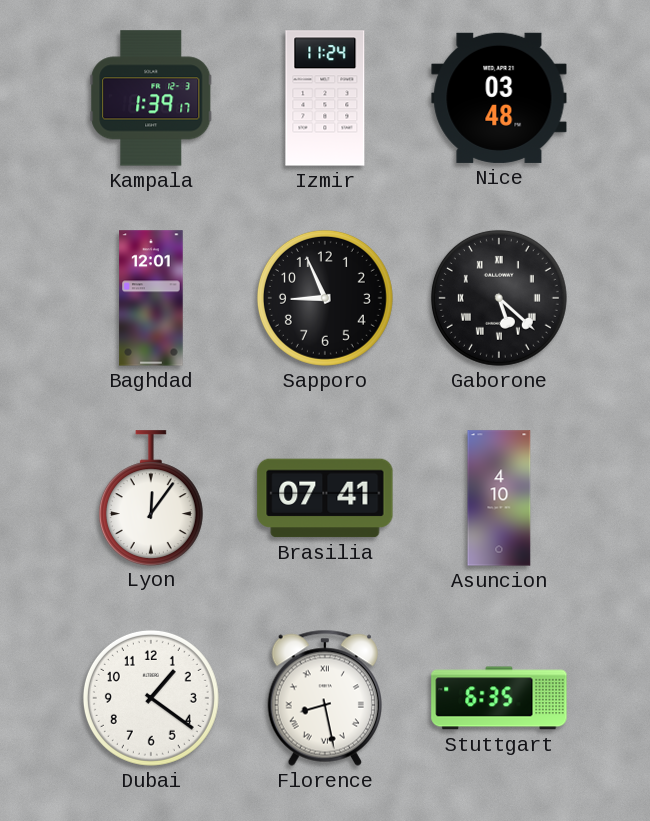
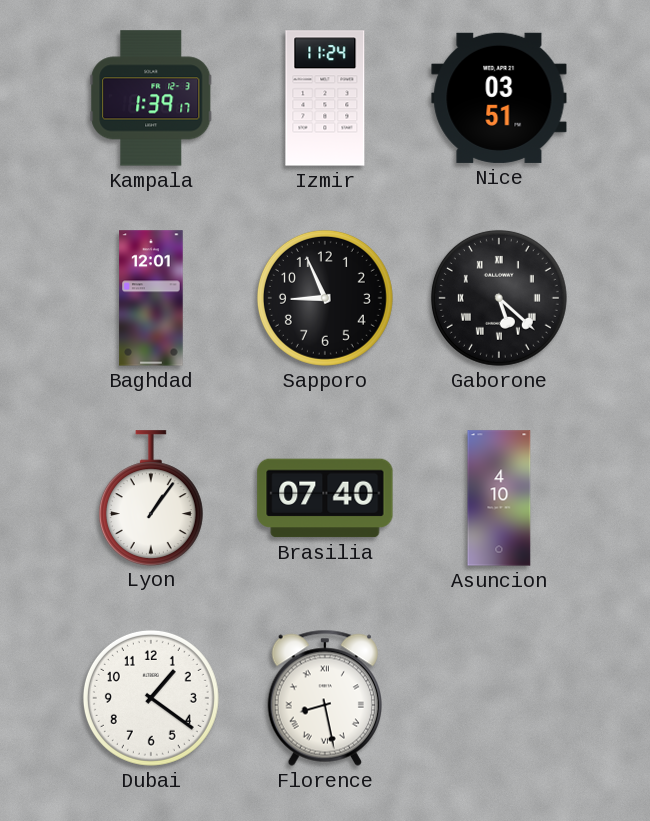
Nice: 03:48 -> 03:51
Lyon: 12:06 -> 1:06
Brasilia: 07:41 -> 07:40
Stuttgart: 6:35 -> none
